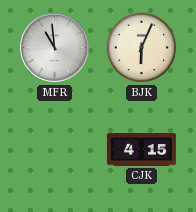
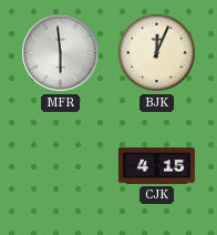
MFR: 10:59 -> 5:59
BJK: 6:04 -> 12:04
